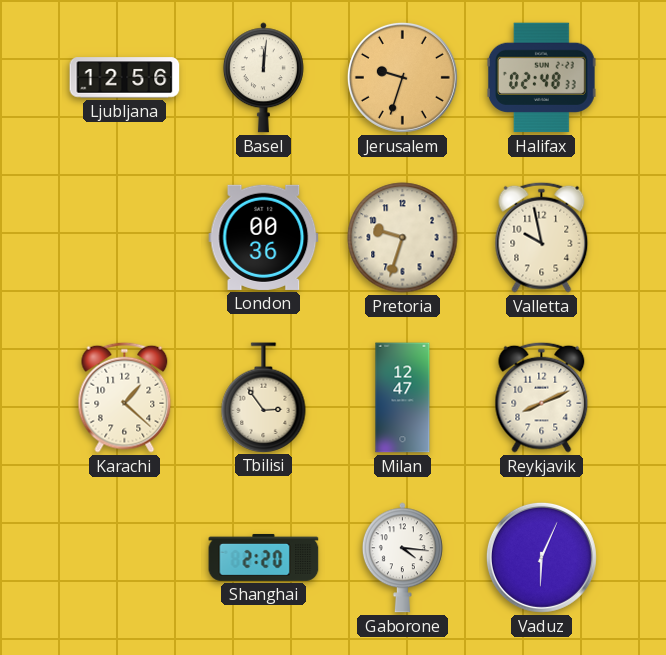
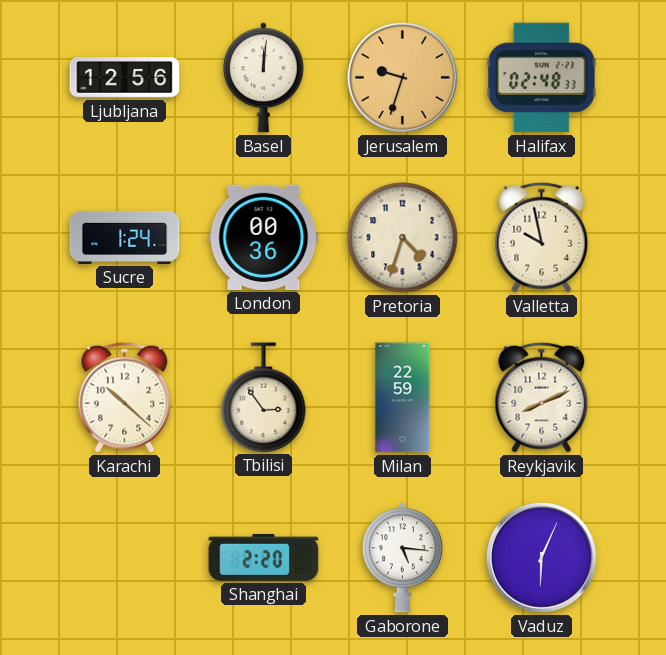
Sucre: none -> 1:24
Pretoria: 9:33 -> 4:33
Karachi: 1:22 -> 10:22
Milan: 12:47 -> 22:59
Gaborone: 4:16 -> 5:16
